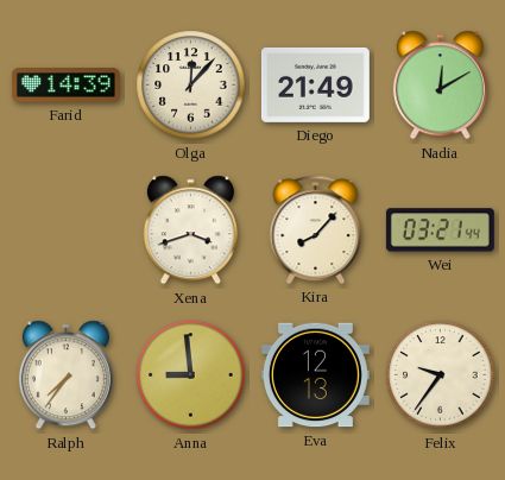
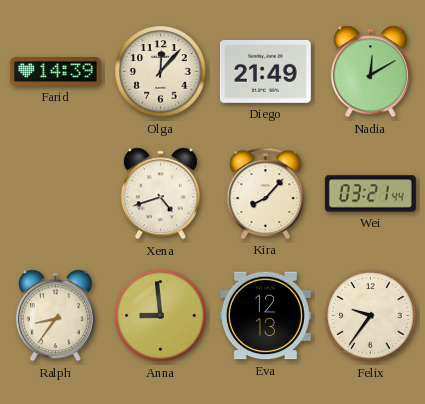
Xena: 3:42 -> 4:42
Ralph: 7:36 -> 8:36
